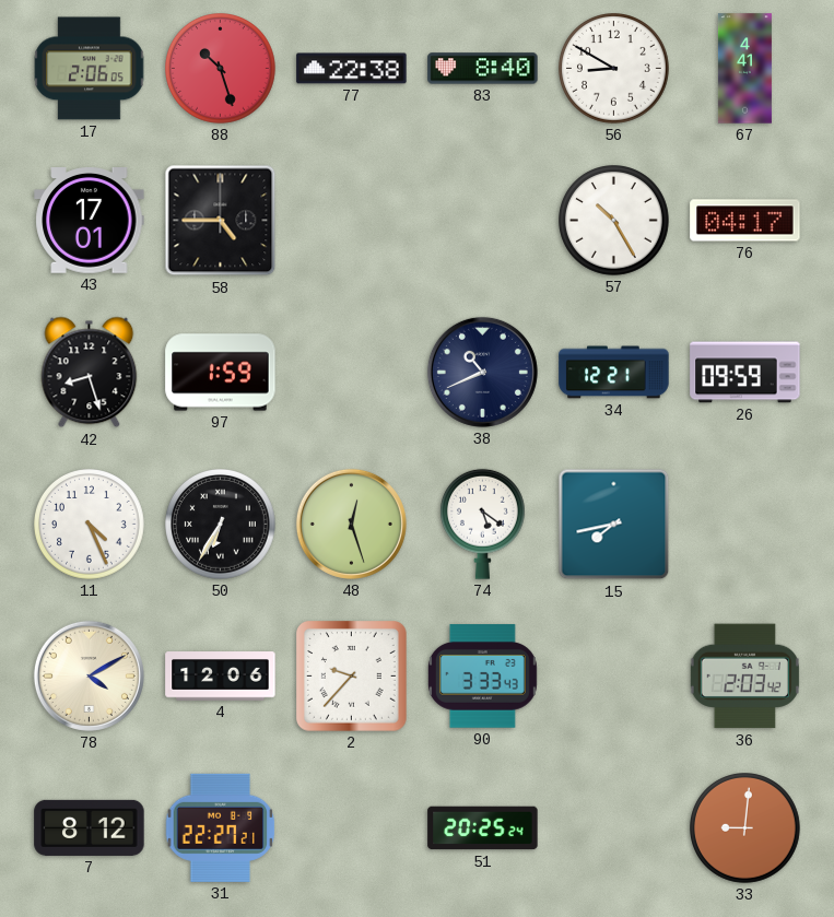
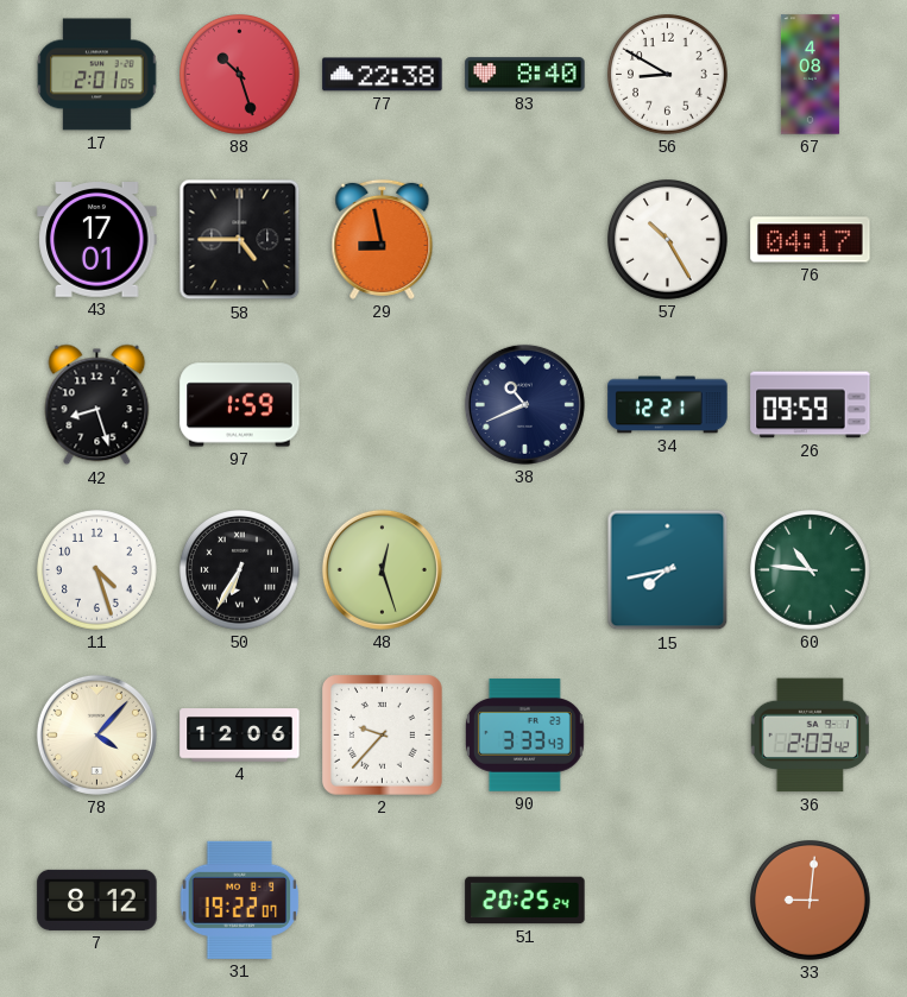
17: 2:06 -> 2:01
67: 4:41 -> 4:08
29: none -> 8:58
11: 4:26 -> 4:27
74: 5:21 -> none
60: none -> 10:46
78: 4:10 -> 4:07
31: 22:27 -> 19:22
